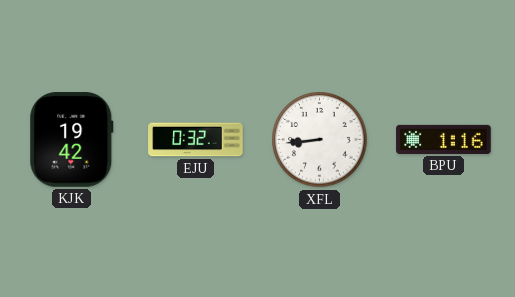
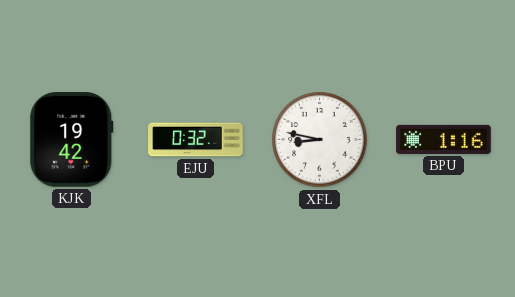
XFL: 8:44 -> 8:47
